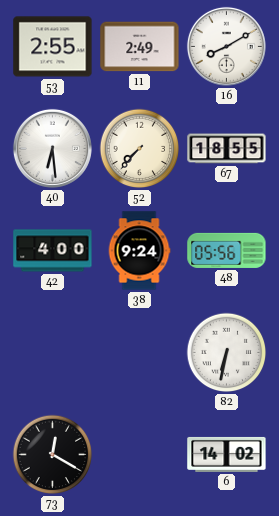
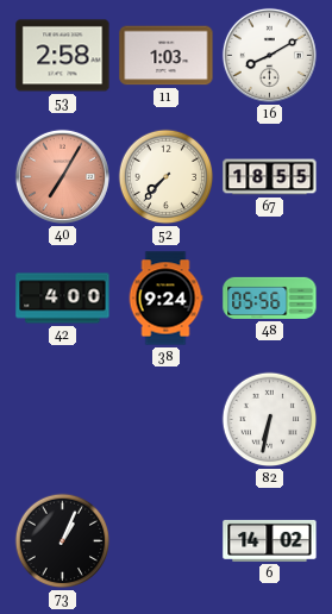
53: 2:55 -> 2:58
11: 2:49 -> 1:03
40: 6:29 -> 7:05
40 dial: white -> salmon
73: 12:20 -> 1:04
